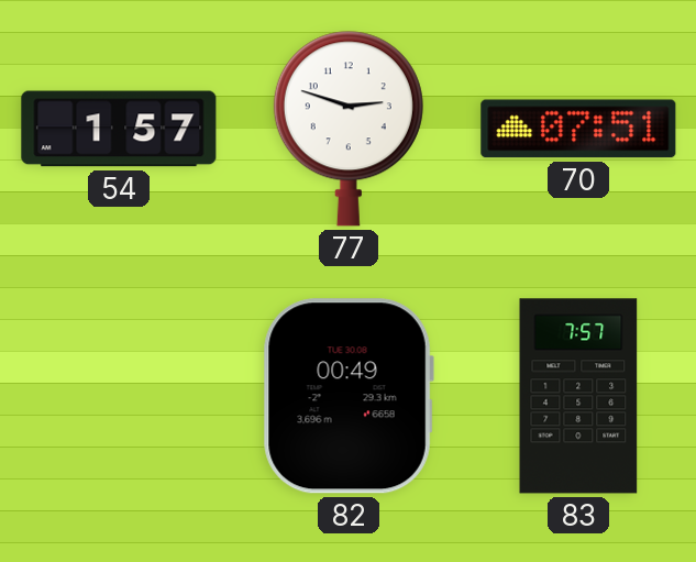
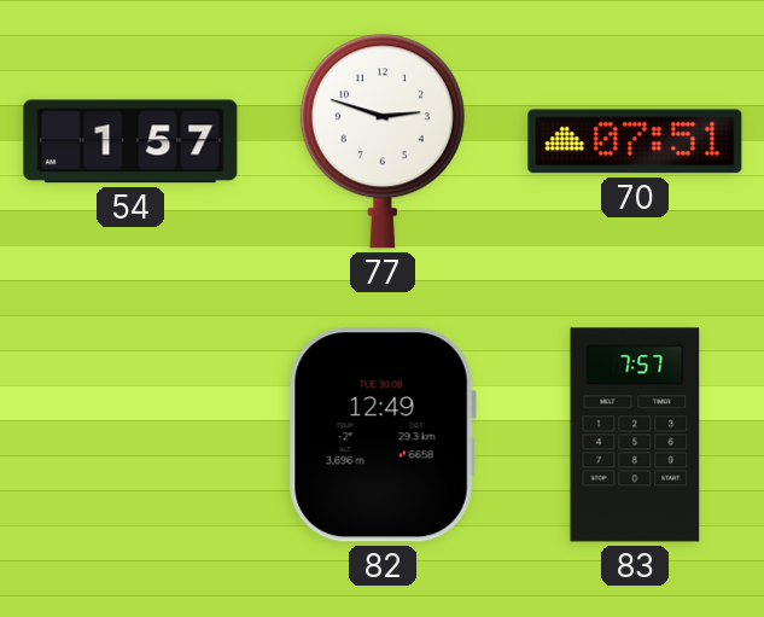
82: 00:49 -> 12:49
